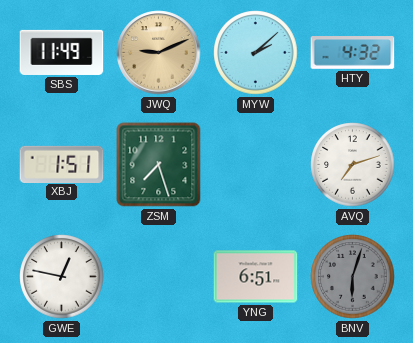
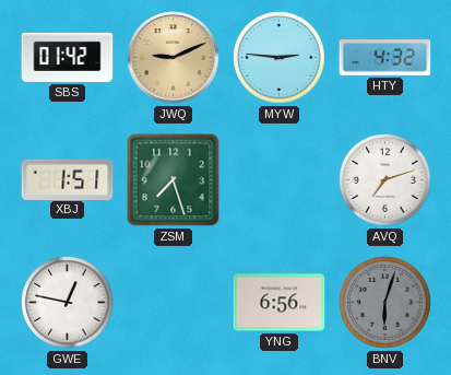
SBS: 11:49 -> 01:42
MYW: 2:08 -> 2:46
YNG: 6:51 -> 6:56
